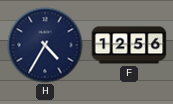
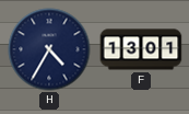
F: 12:56 -> 13:01
